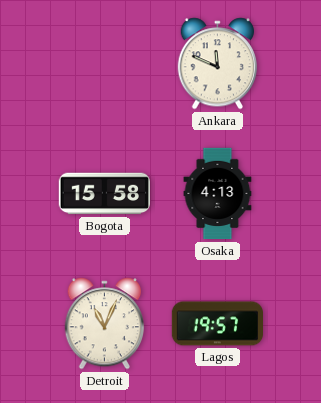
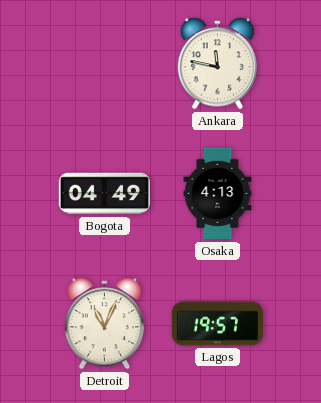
Ankara: 11:49 -> 11:47
Bogota: 15:58 -> 04:49
